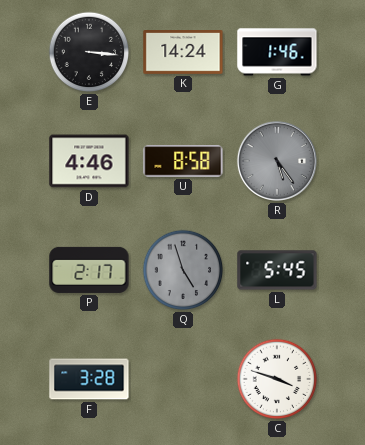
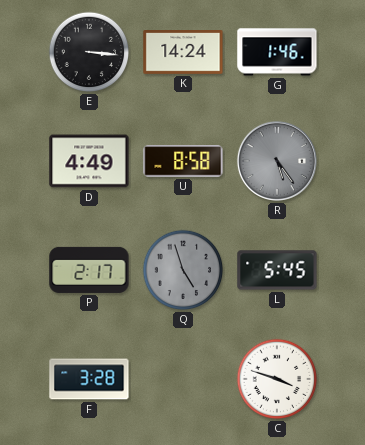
D: 4:46 -> 4:49
